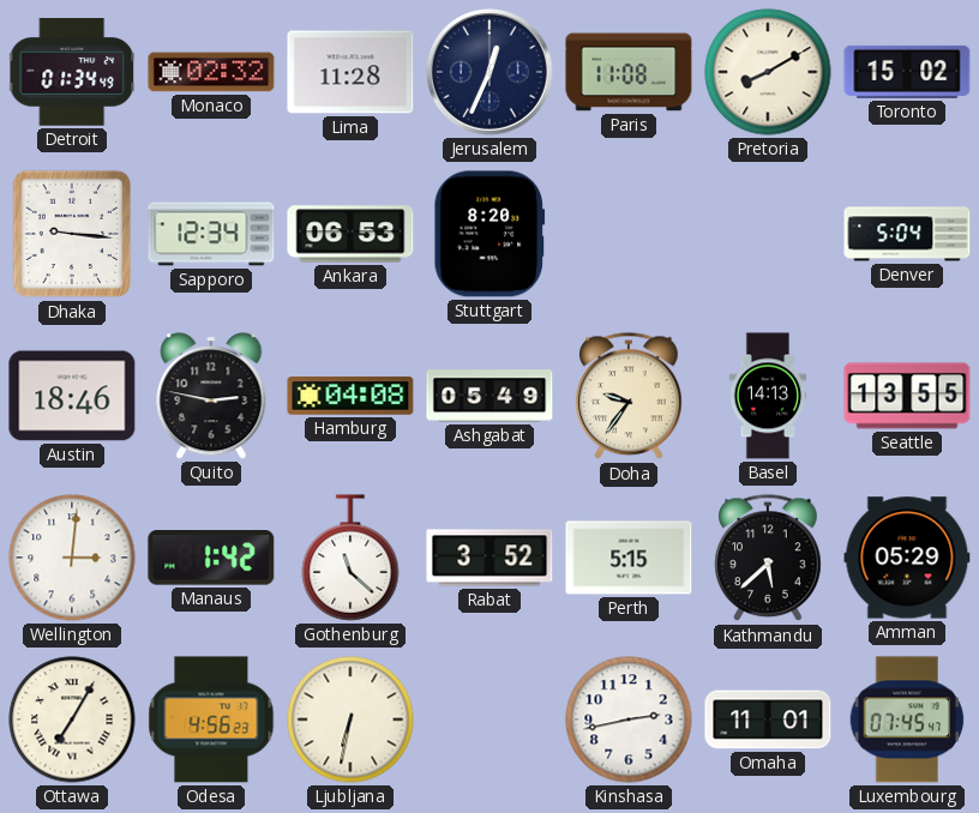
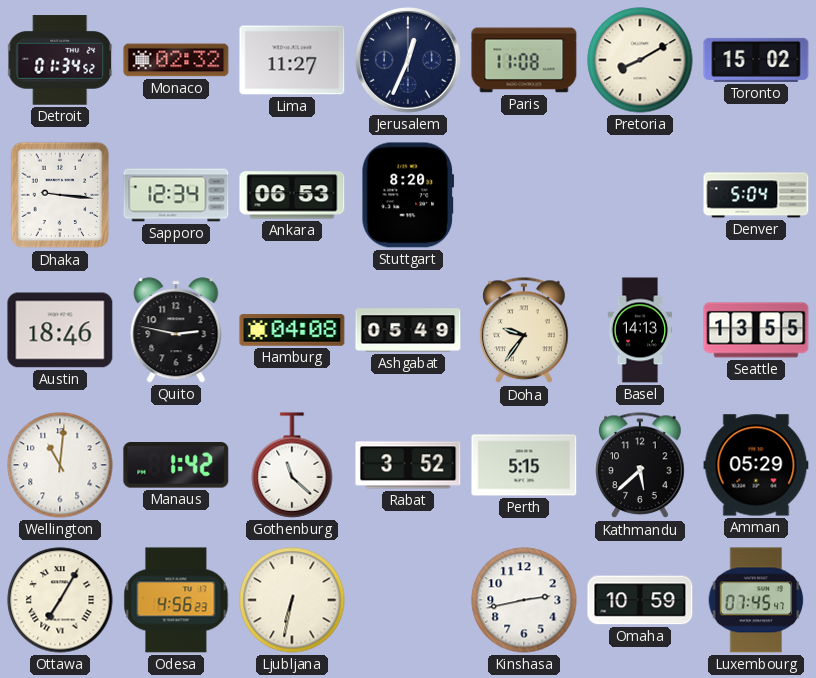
Detroit: 01:34:49 -> 01:34:52
Lima: 11:28 -> 11:27
Wellington: 3:01 -> 11:01
Omaha: 11:01 -> 10:59
